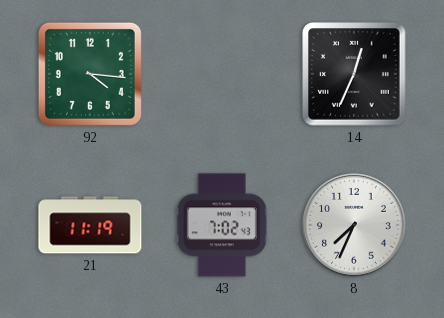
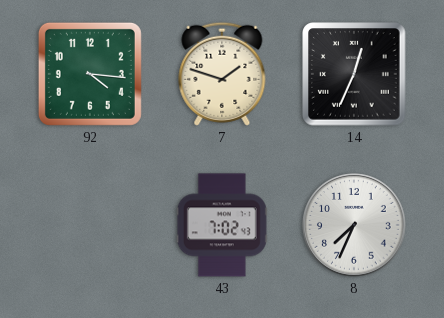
7: none -> 1:48
21: 11:19 -> none
